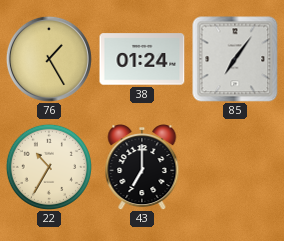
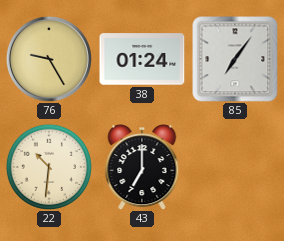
76: 1:25 -> 9:25
22: 10:35 -> 10:31
